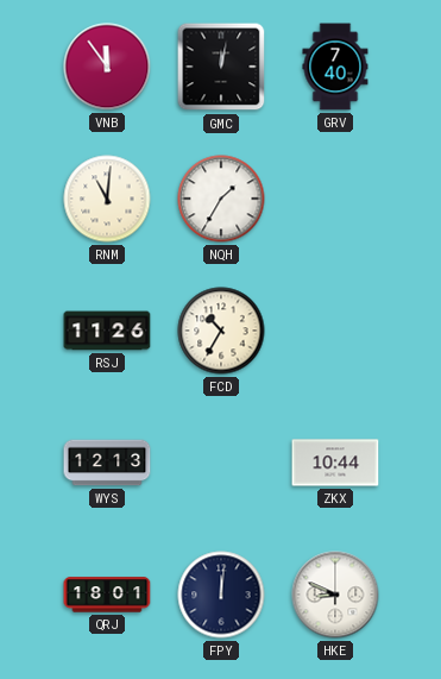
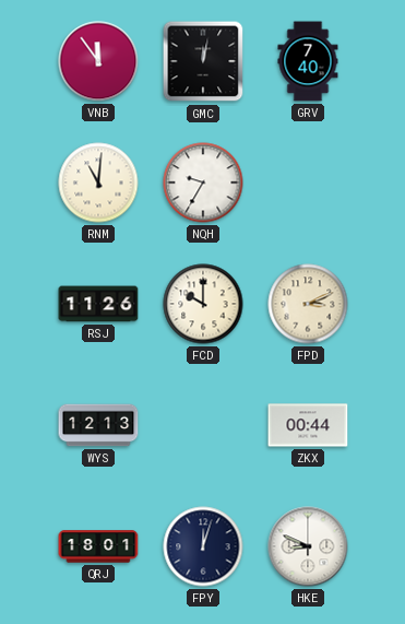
NQH: 1:35 -> 9:35
FCD: 10:35 -> 10:00
FPD: none -> 3:11
ZKX: 10:44 -> 00:44
FPY: 12:01 -> 12:03
